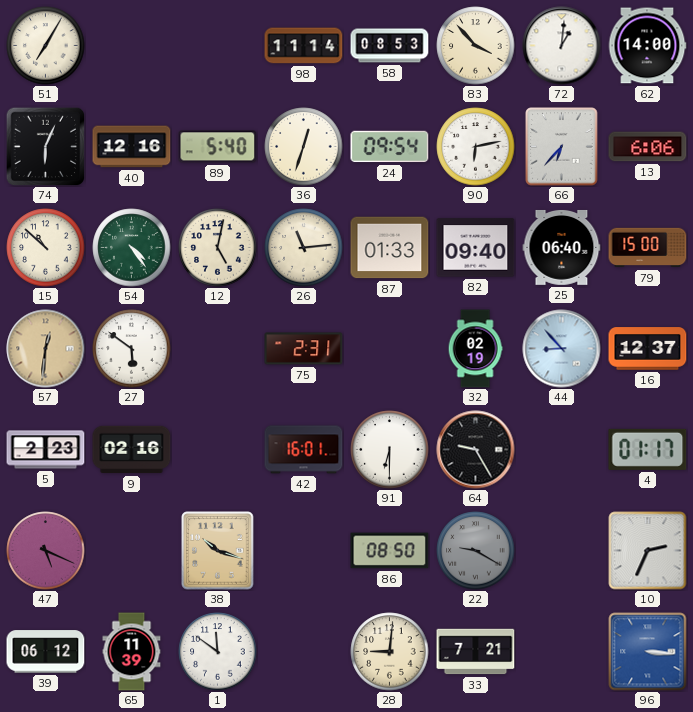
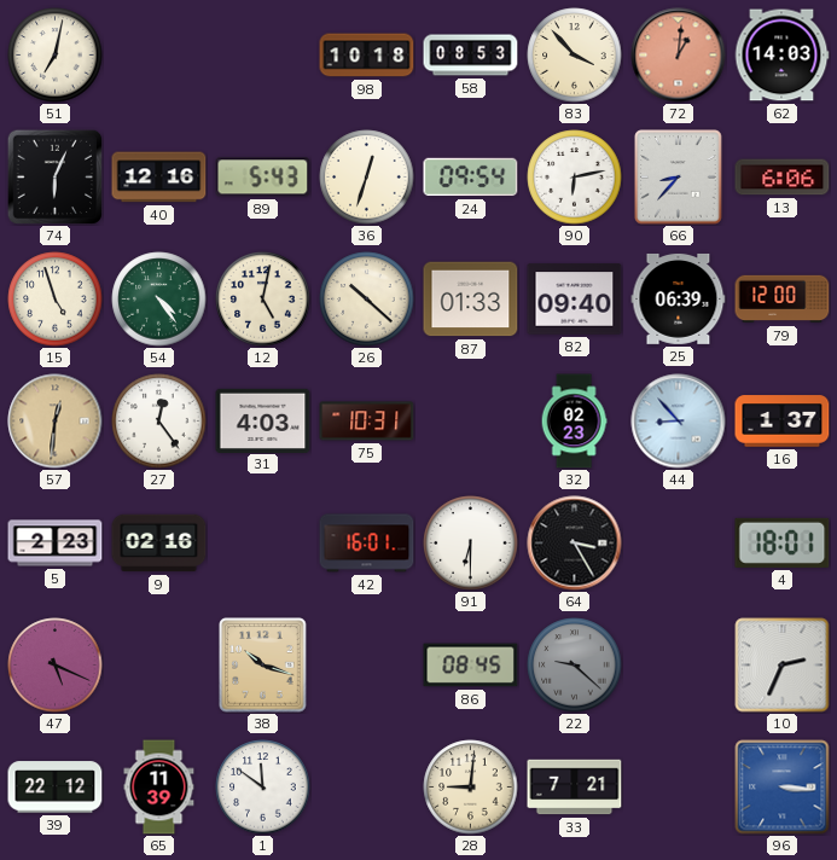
51: 7:05 -> 7:02
98: 11:14 -> 10:18
72 dial: white -> salmon
62: 14:00 -> 14:03
89: 5:40 -> 5:43
66: 6:37 -> 8:37
15: 10:52 -> 4:57
26: 11:14 -> 10:22
25: 06:40 -> 06:39
79: 15:00 -> 12:00
27: 5:51 -> 12:24
31: none -> 4:03
75: 2:31 -> 10:31
32: 02:19 -> 02:23
16: 12:37 -> 1:37
64: 9:25 -> 3:25
4: 01:17 -> 18:01
86: 08:50 -> 08:45
22: 9:20 -> 9:22
39: 06:12 -> 22:12
